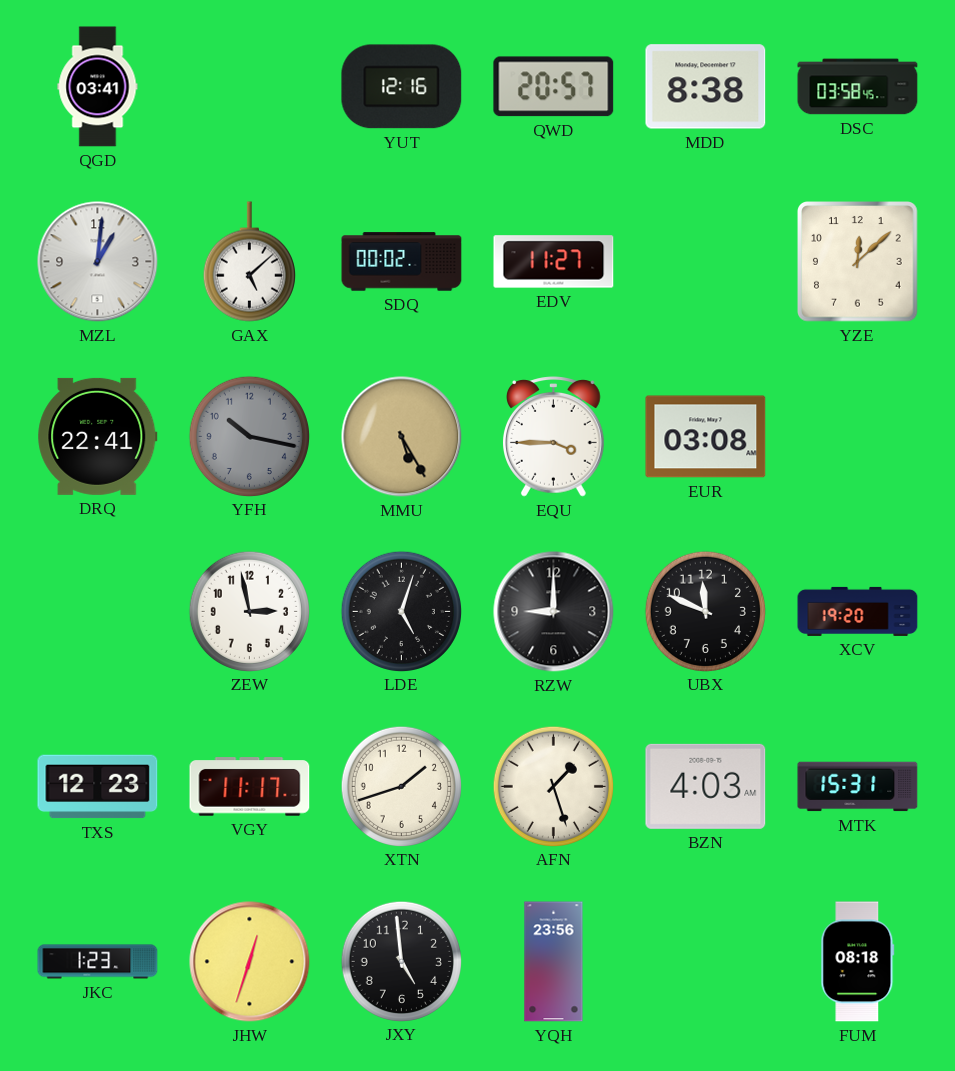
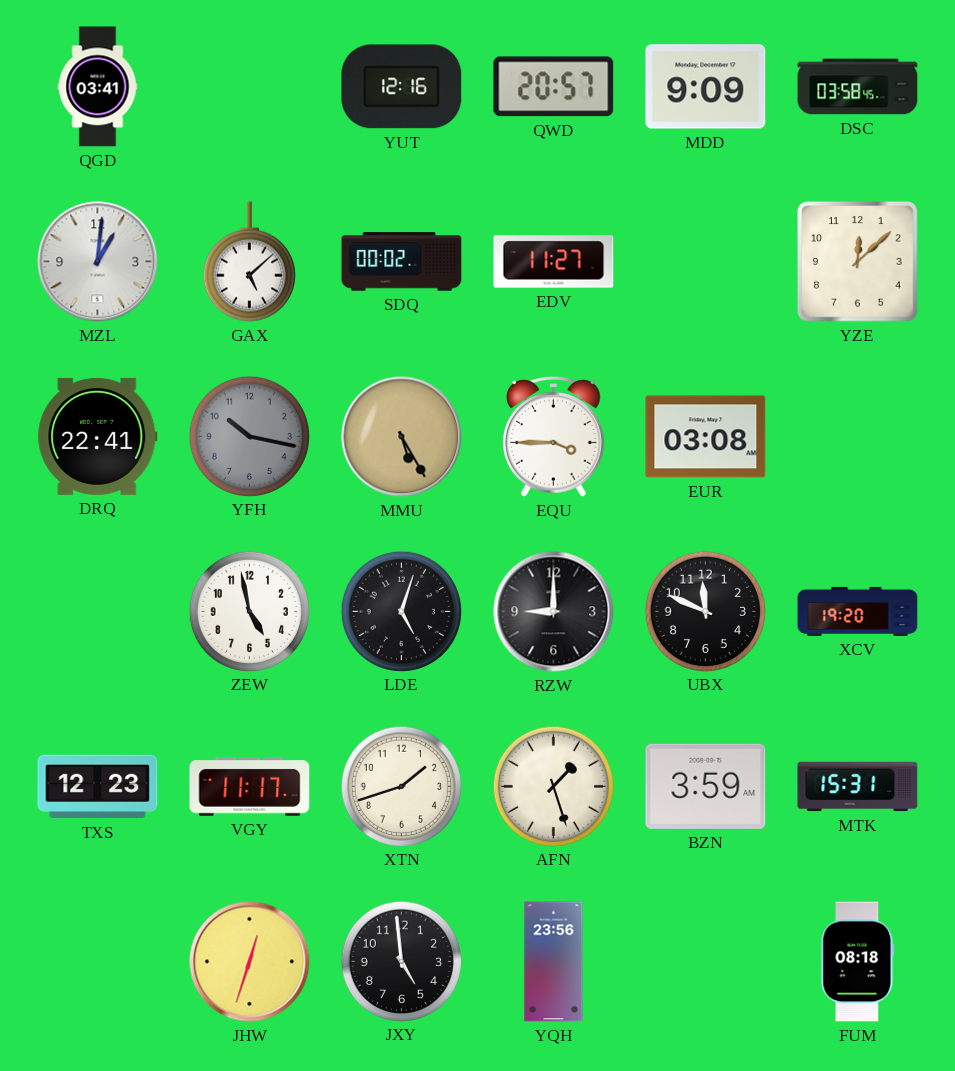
MDD: 8:38 -> 9:09
ZEW: 2:58 -> 4:58
BZN: 4:03 -> 3:59
JKC: 1:23 -> none
